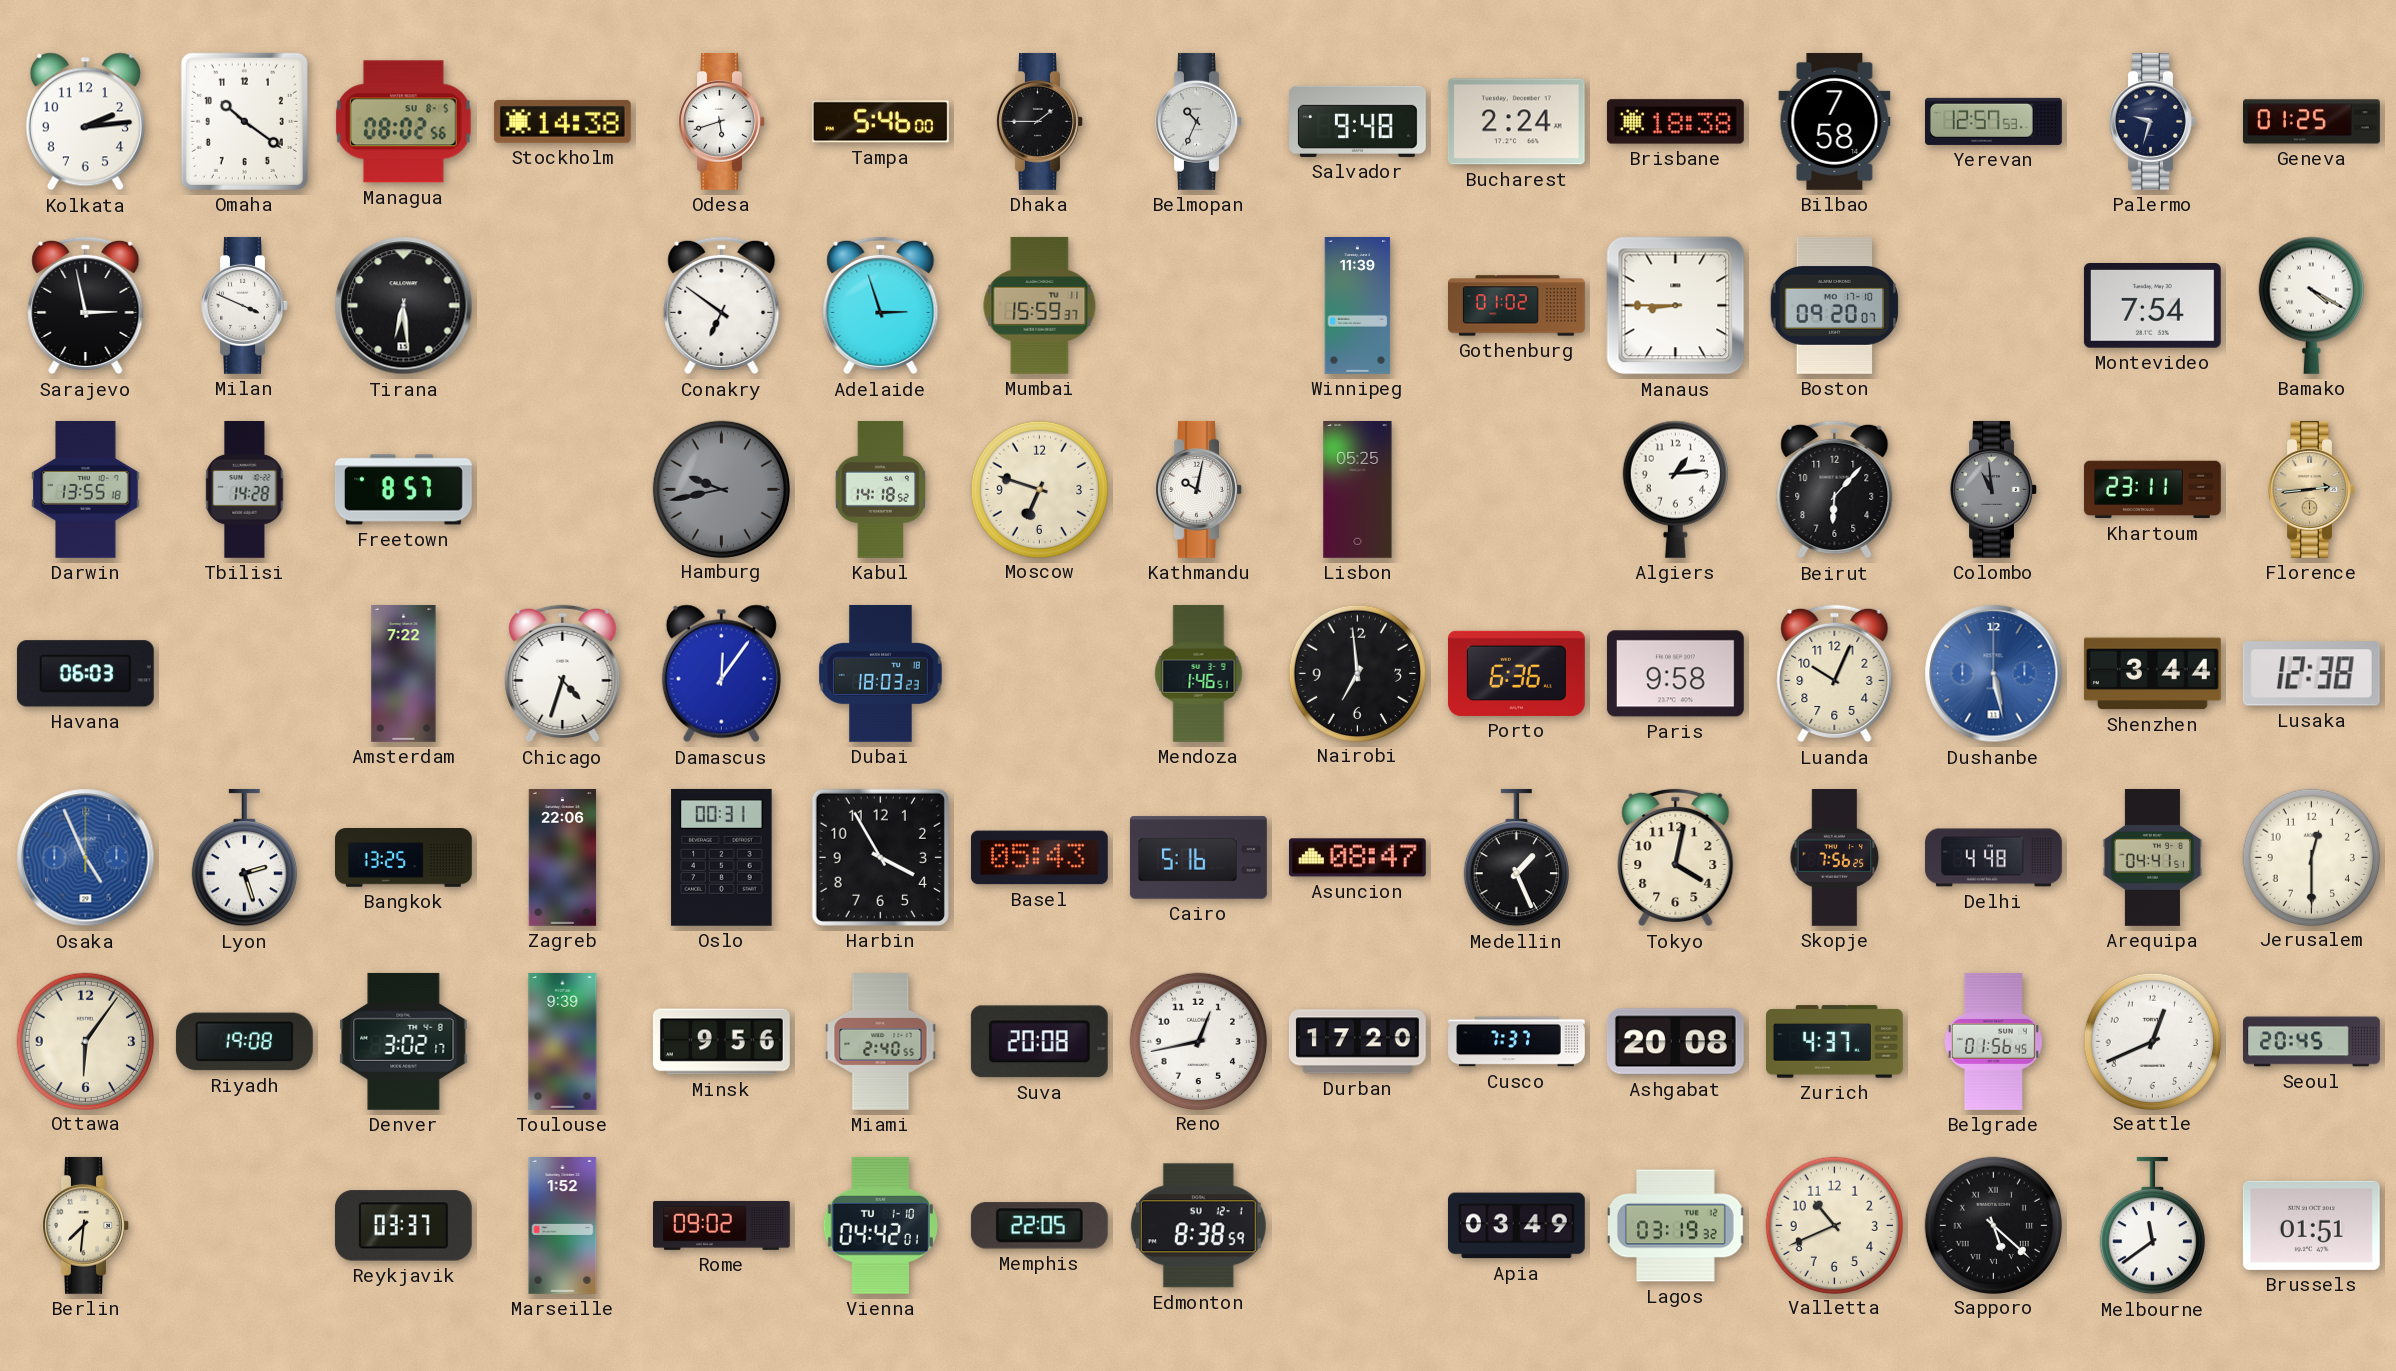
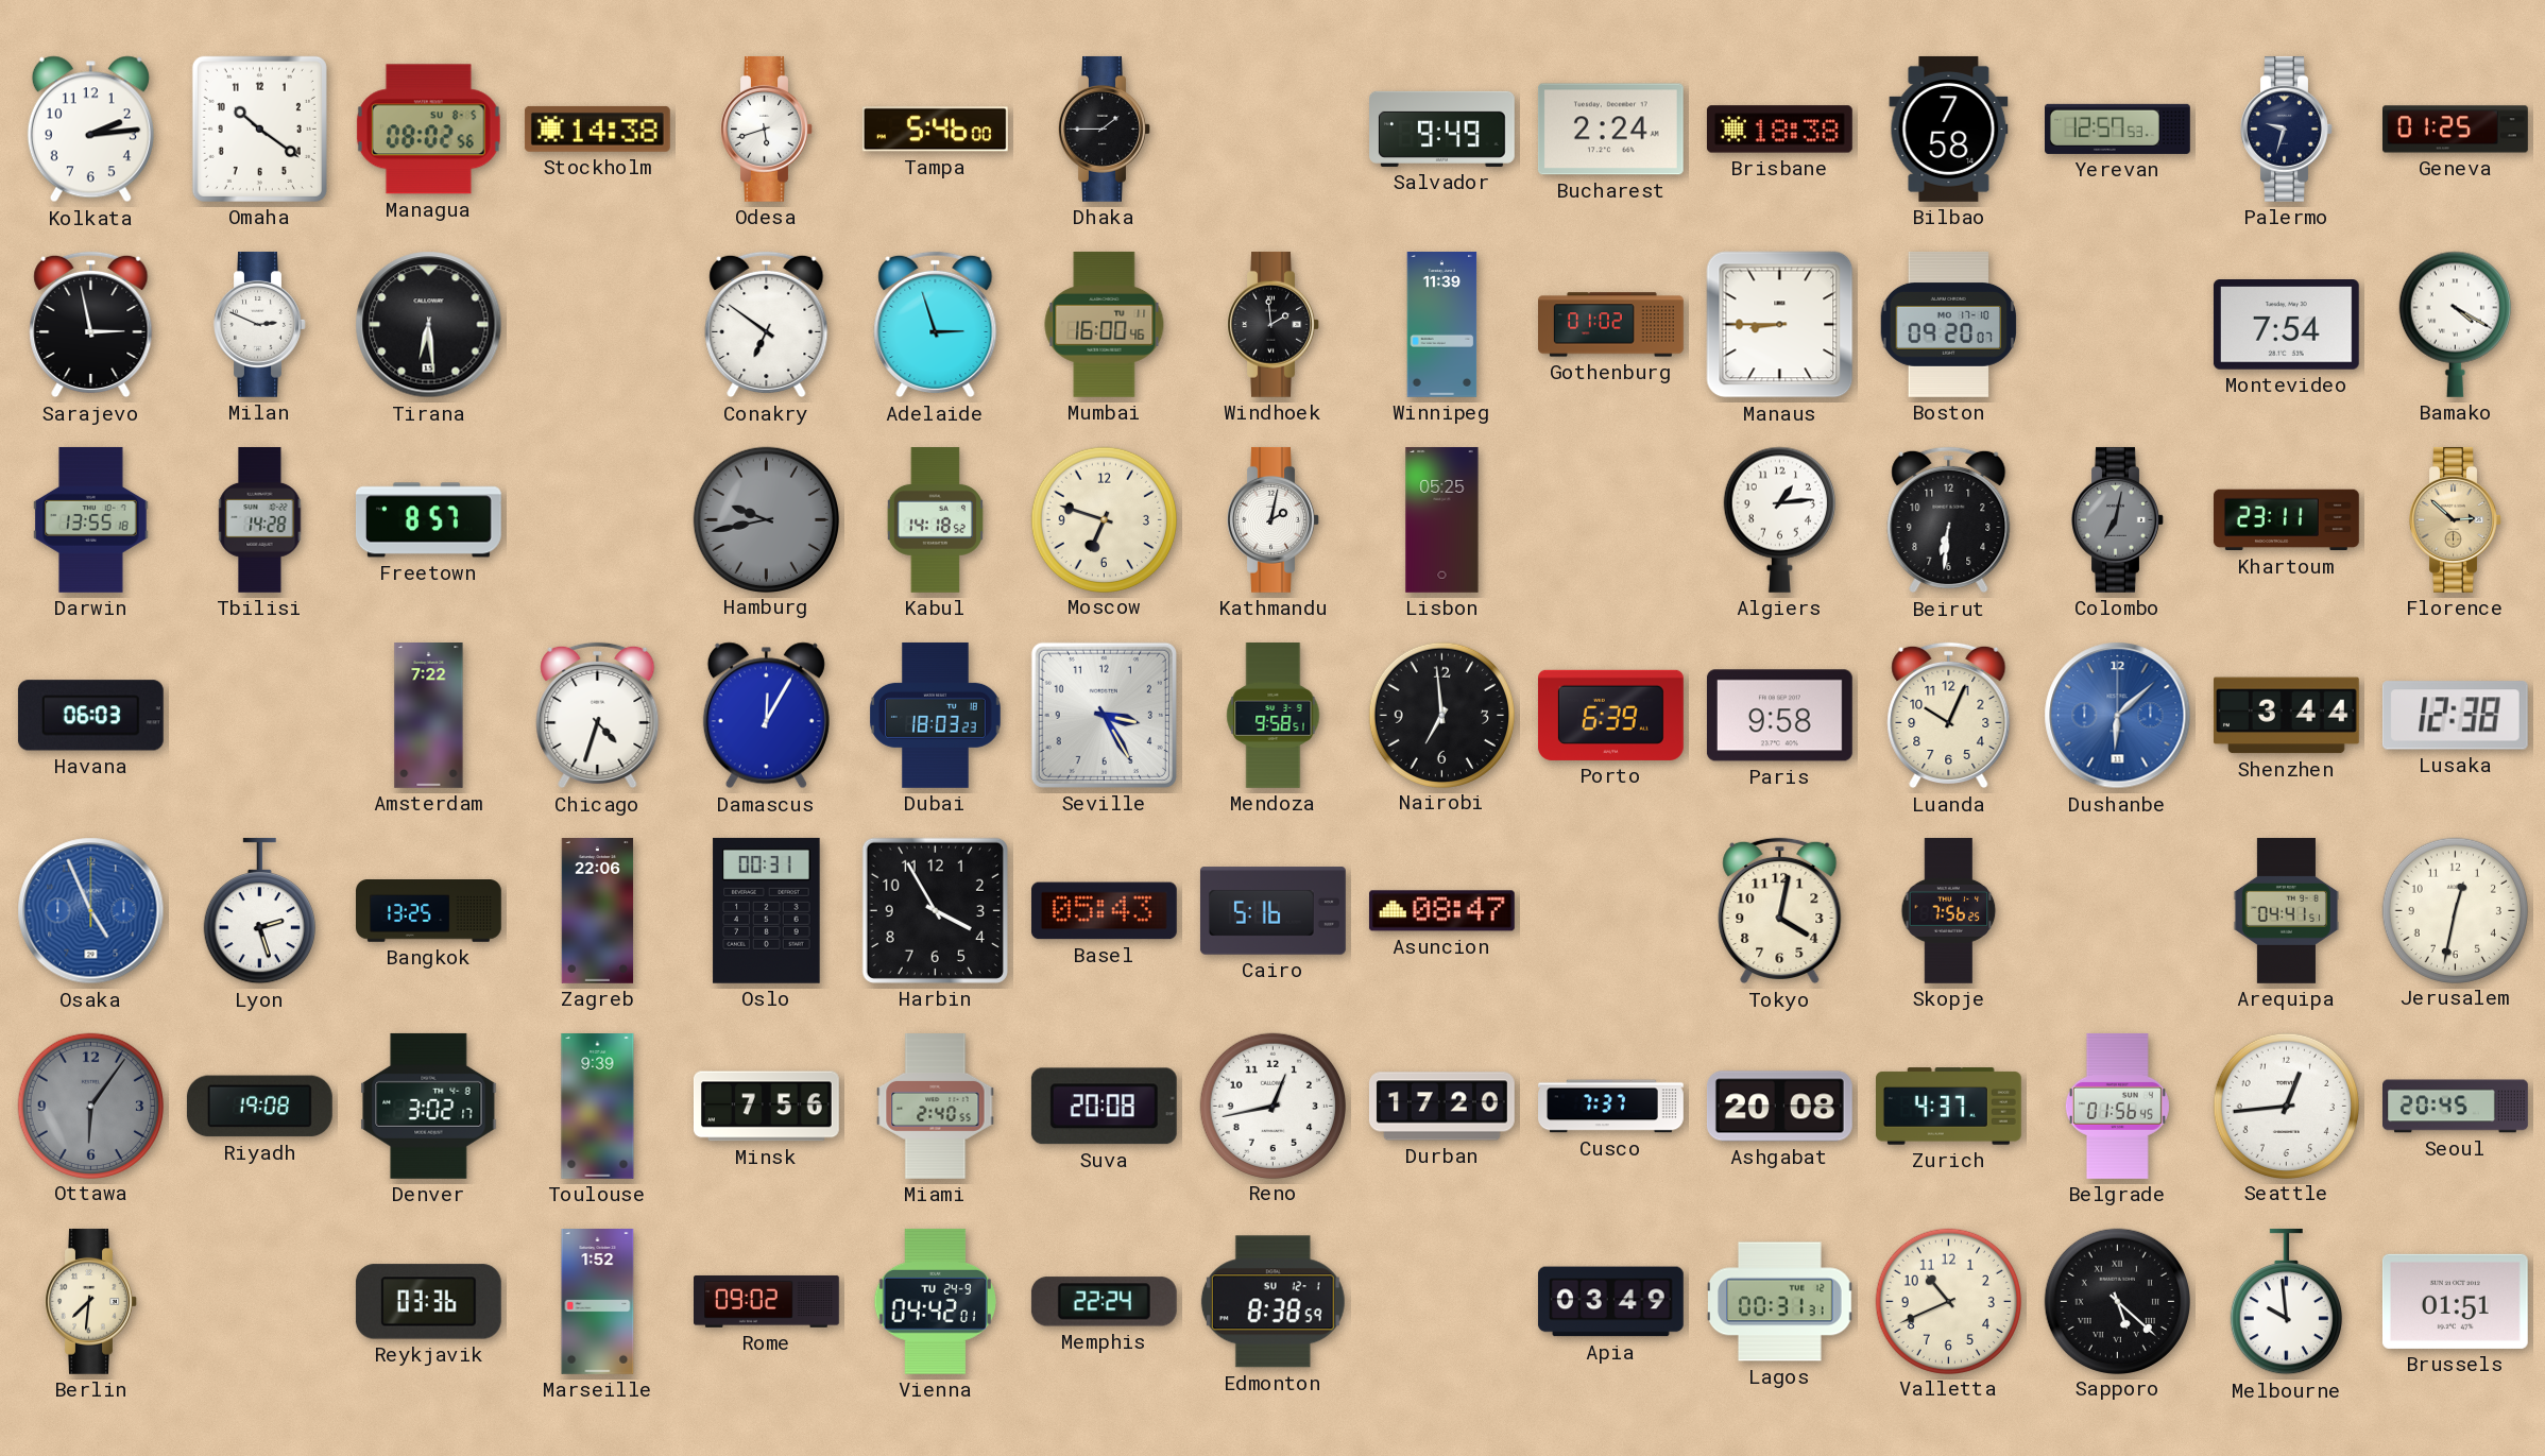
Belmopan: 10:34 -> none
Salvador: 9:48 -> 9:49
Milan: 3:49 -> 2:49
Mumbai: 15:59 -> 16:00
Windhoek: none -> 1:59
Kathmandu: 10:02 -> 2:02
Beirut: 6:07 -> 6:31
Colombo: 10:59 -> 7:02
Florence: 2:44 -> 2:52
Damascus: 12:06 -> 12:05
Seville: none -> 3:25
Mendoza: 1:46 -> 9:58
Porto: 6:36 -> 6:39
Dushanbe: 5:28 -> 6:08
Medellin: 1:26 -> none
Delhi: 4:48 -> none
Jerusalem: 12:30 -> 12:32
Ottawa dial: cream -> grey
Minsk: 9:56 -> 7:56
Seattle: 12:41 -> 12:44
Reykjavik: 03:37 -> 03:36
Vienna date: TU 1-10 -> TU 24-9
Memphis: 22:05 -> 22:24
Lagos: 03:19 -> 00:31
Melbourne: 11:39 -> 9:59
